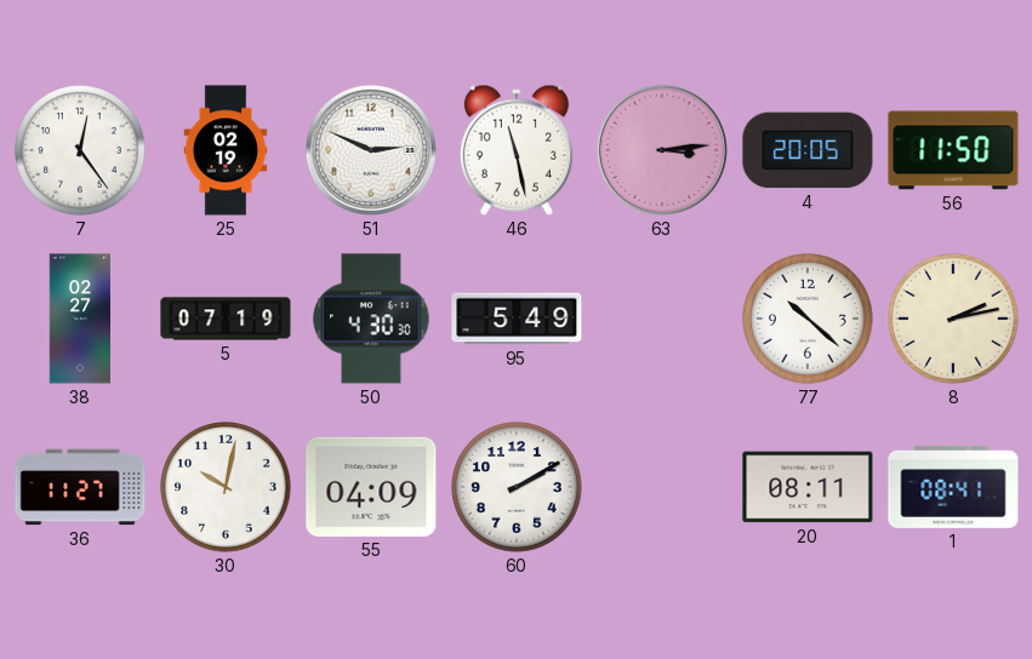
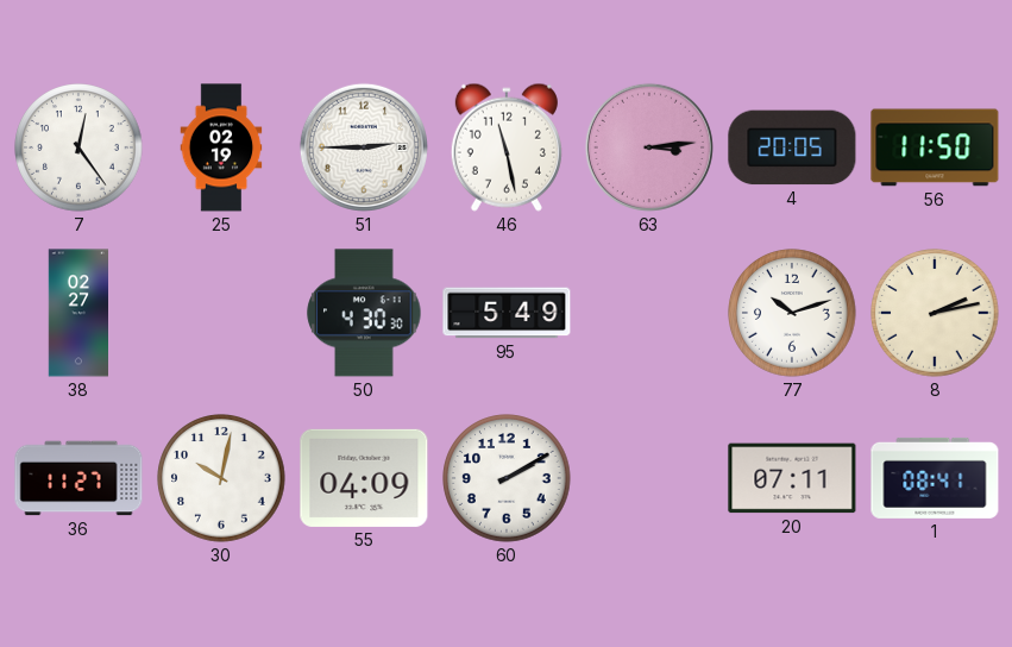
51: 2:49 -> 2:45
5: 07:19 -> none
77: 10:22 -> 10:12
20: 08:11 -> 07:11
